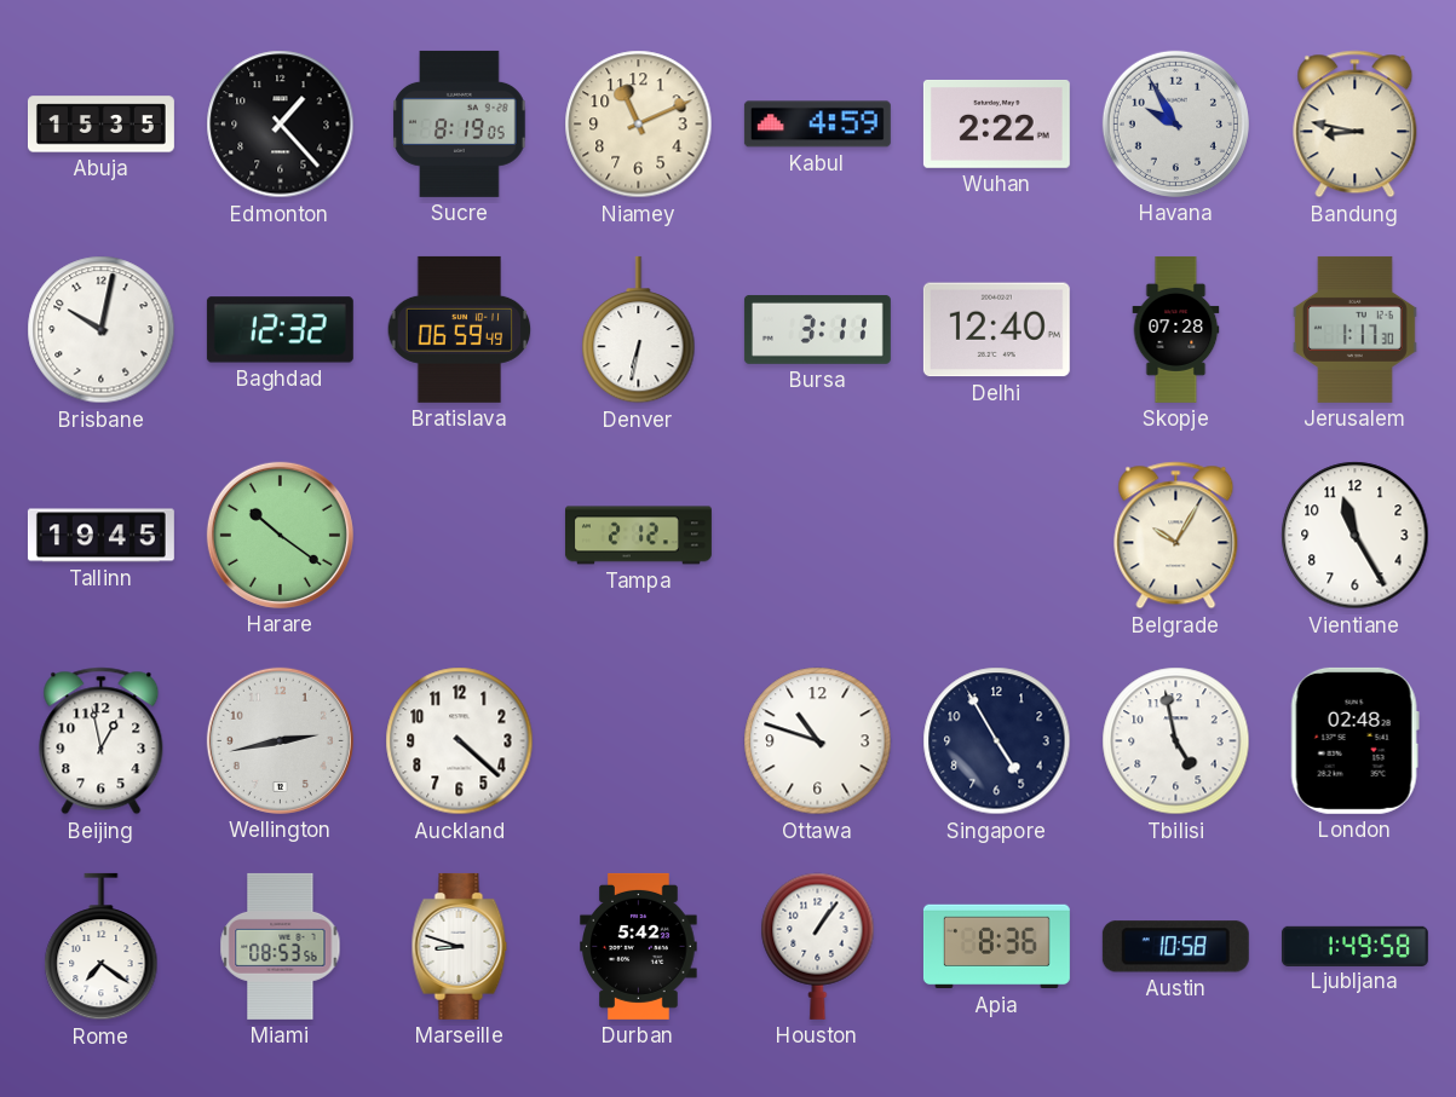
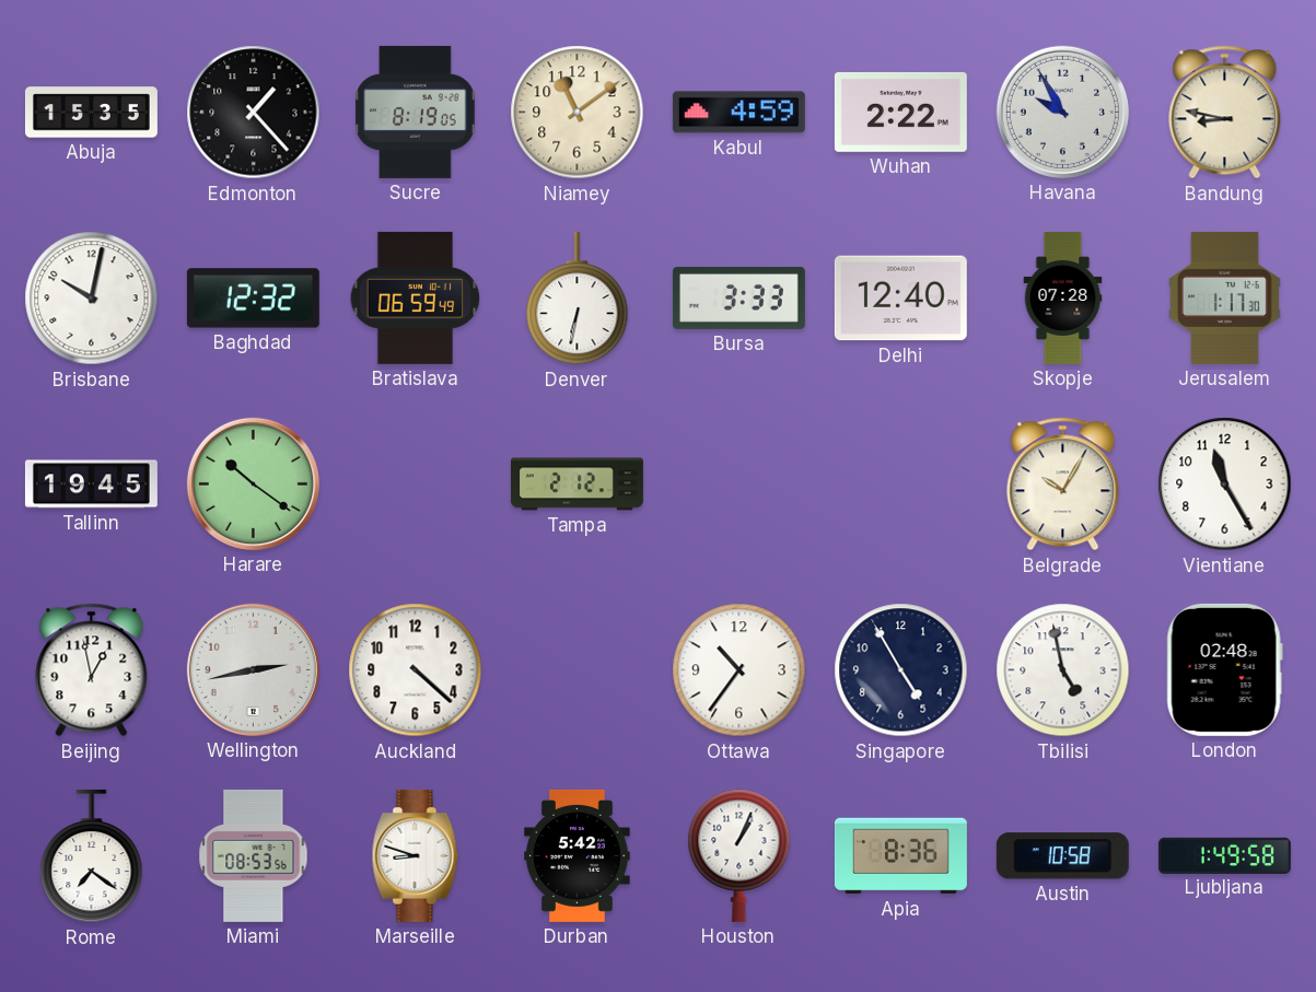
Niamey: 11:11 -> 11:09
Bursa: 3:11 -> 3:33
Ottawa: 10:48 -> 10:36
Houston: 1:06 -> 1:04
